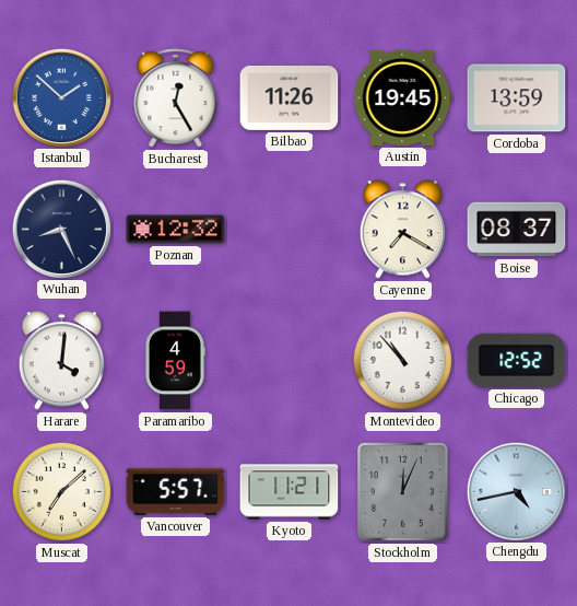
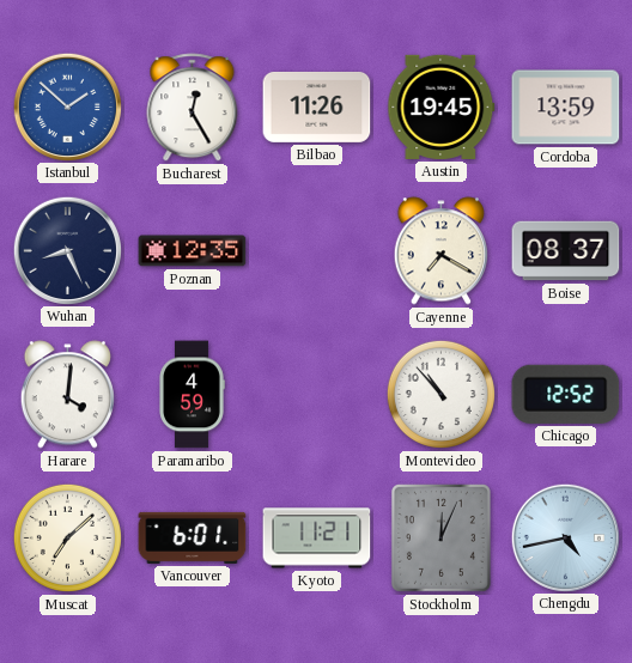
Poznan: 12:32 -> 12:35
Vancouver: 5:57 -> 6:01
